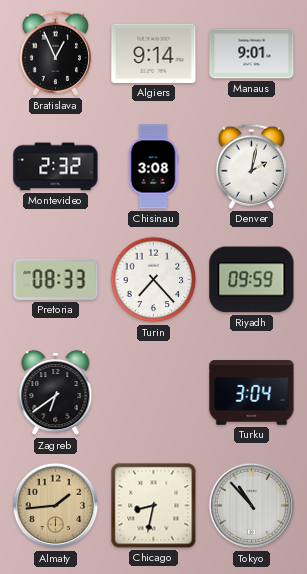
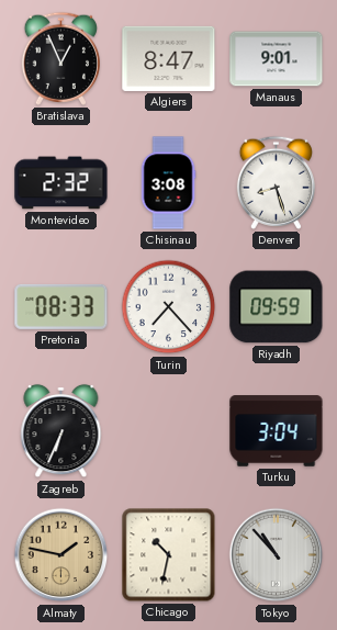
Algiers: 9:14 -> 8:47
Denver: 2:02 -> 8:27
Zagreb: 6:39 -> 6:34
Almaty: 1:44 -> 1:47
Chicago: 8:32 -> 10:32
